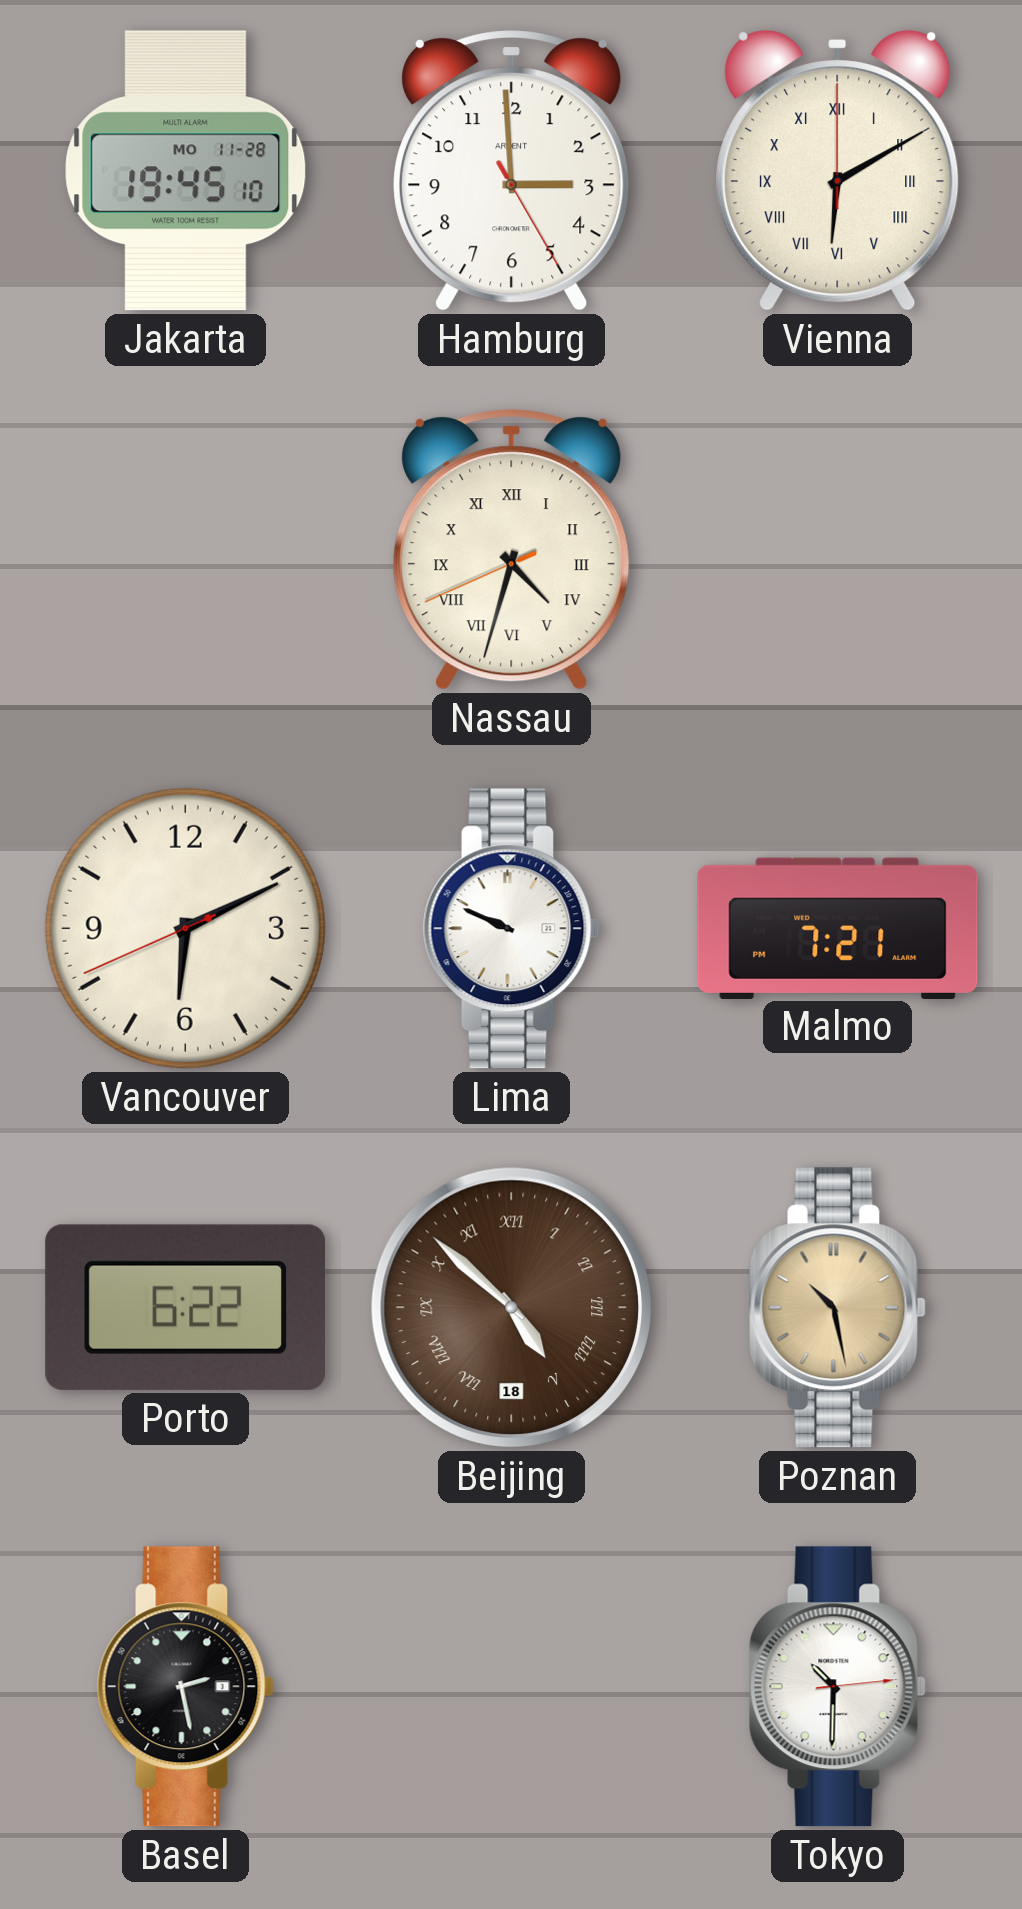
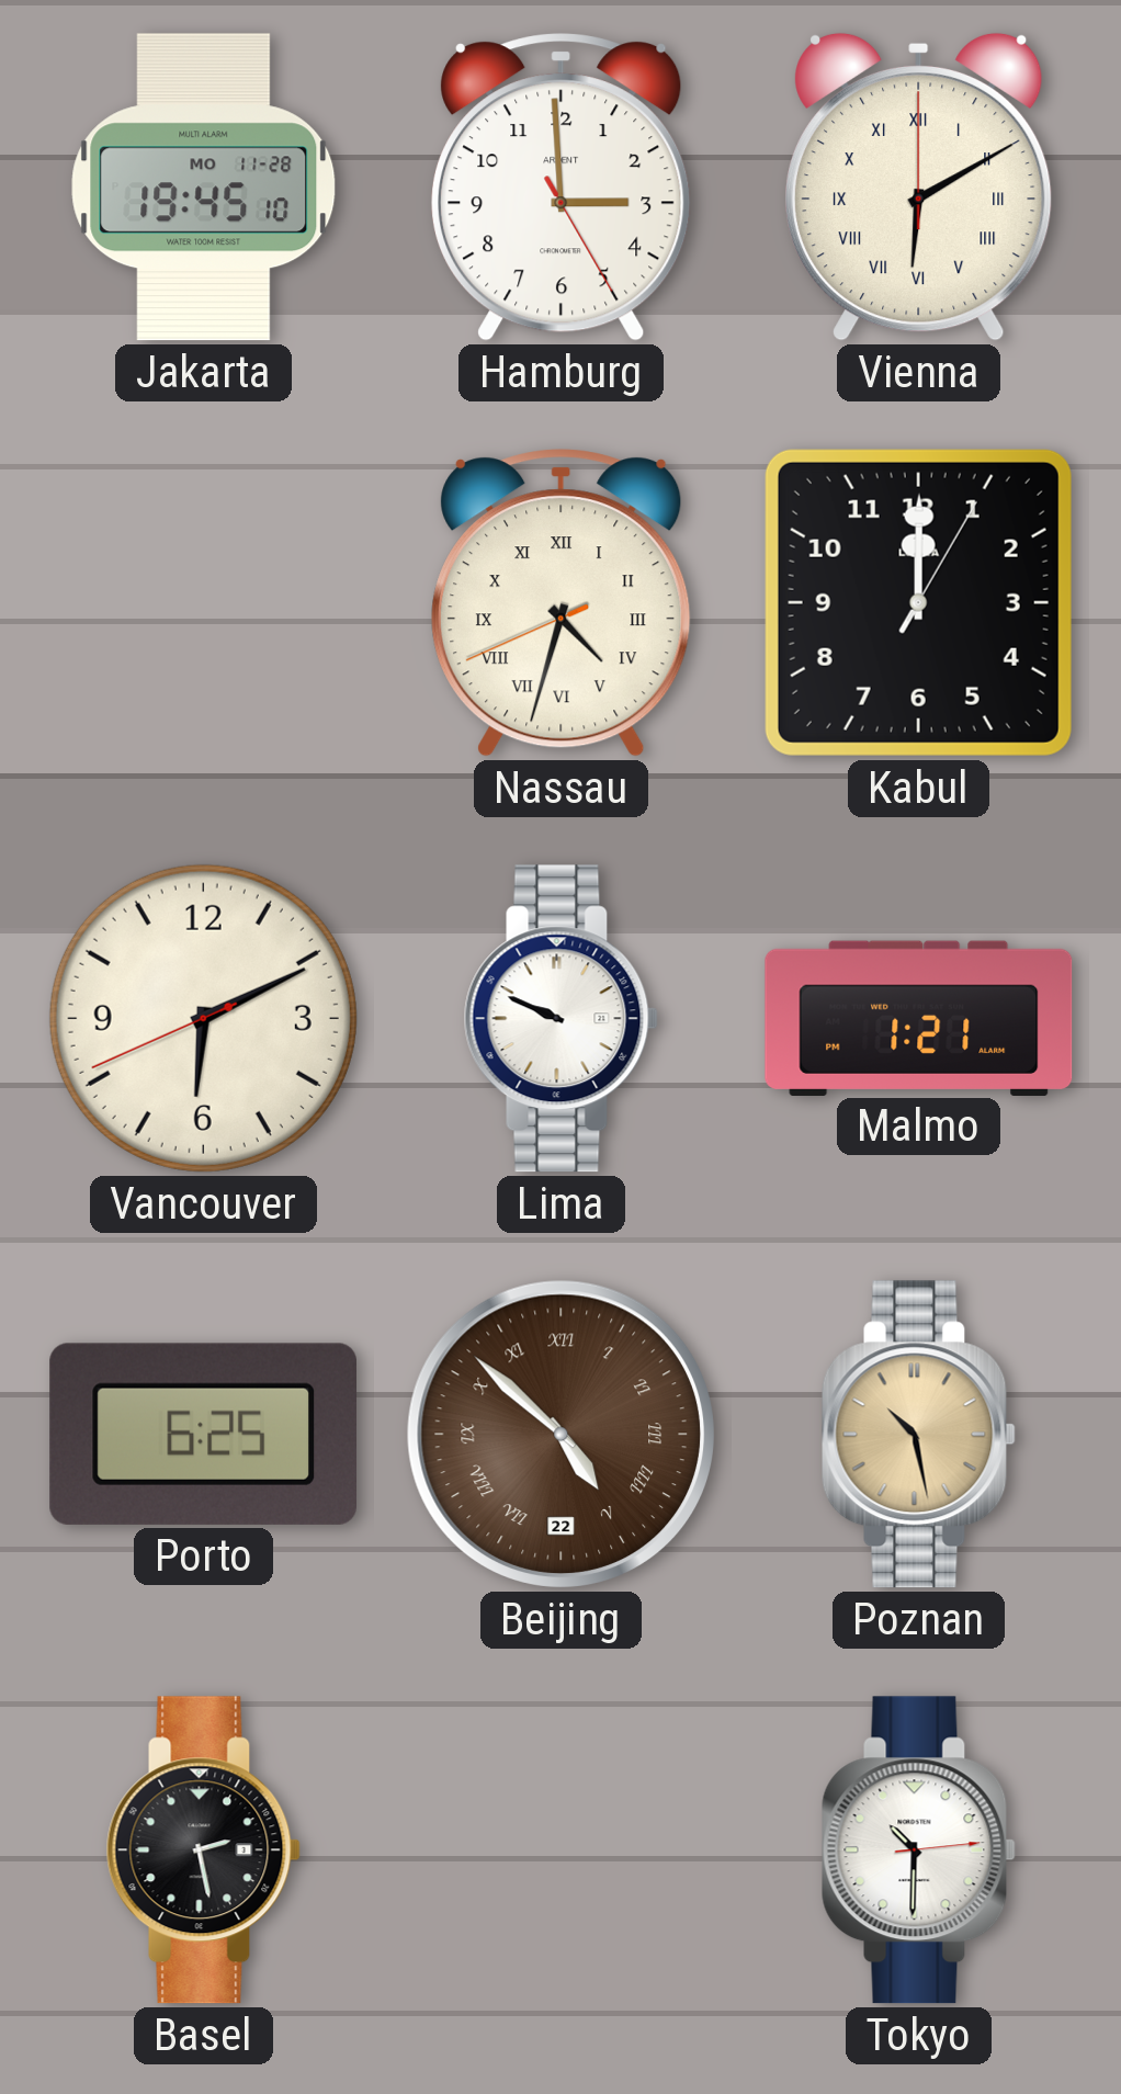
Kabul: none -> 12:00
Malmo: 7:21 -> 1:21
Porto: 6:22 -> 6:25
Beijing date: 18 -> 22
